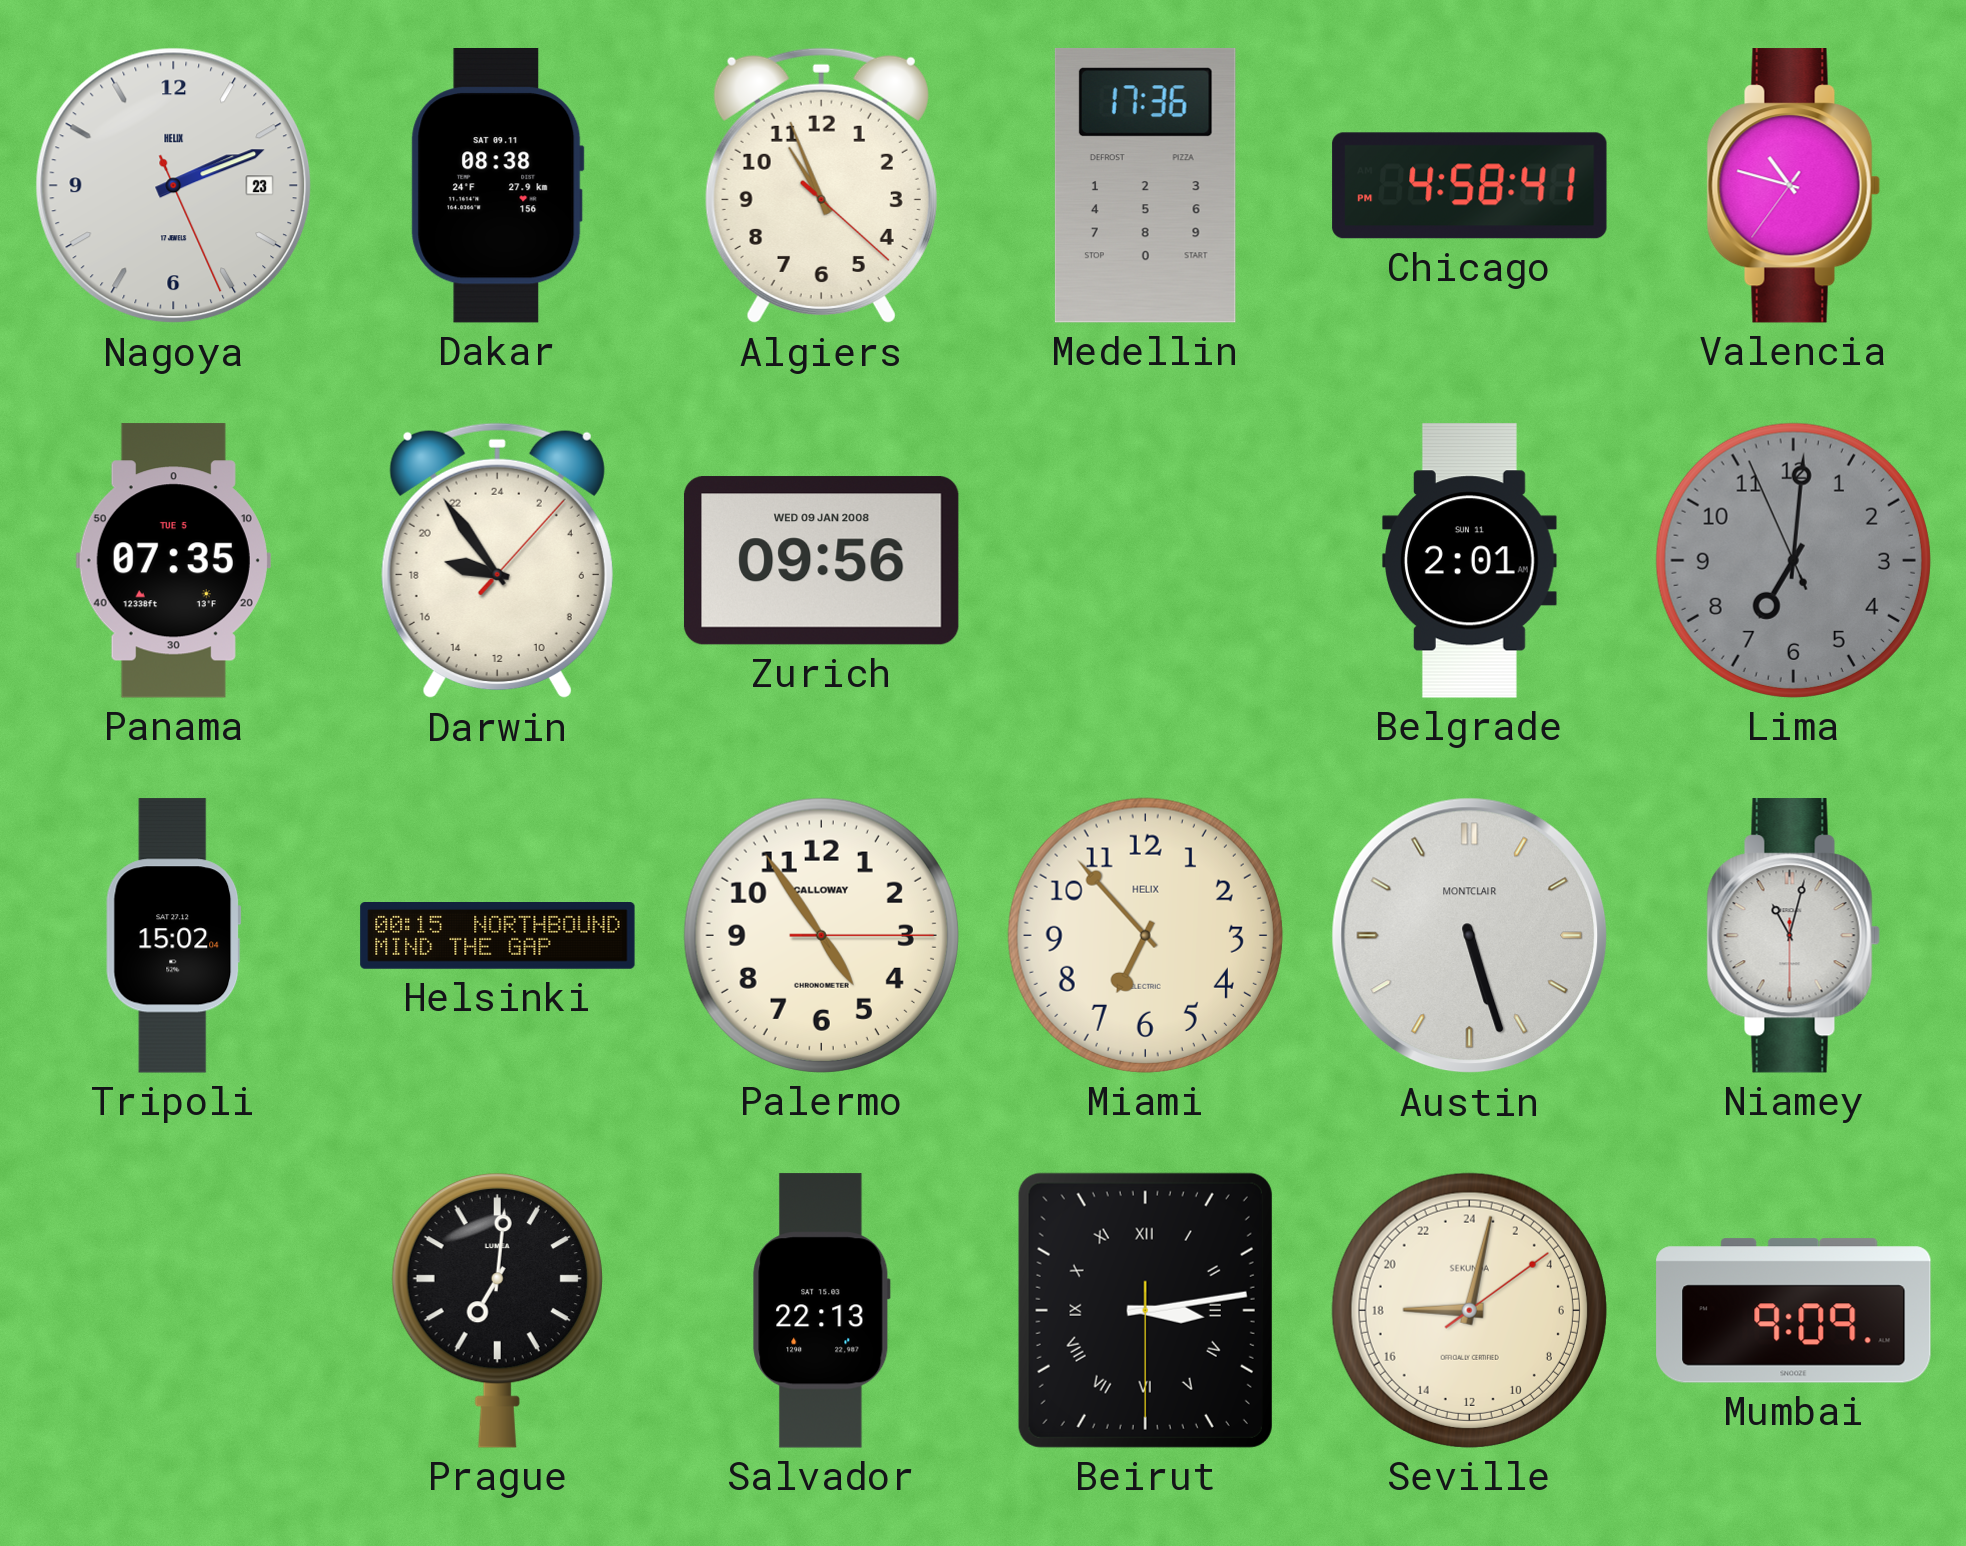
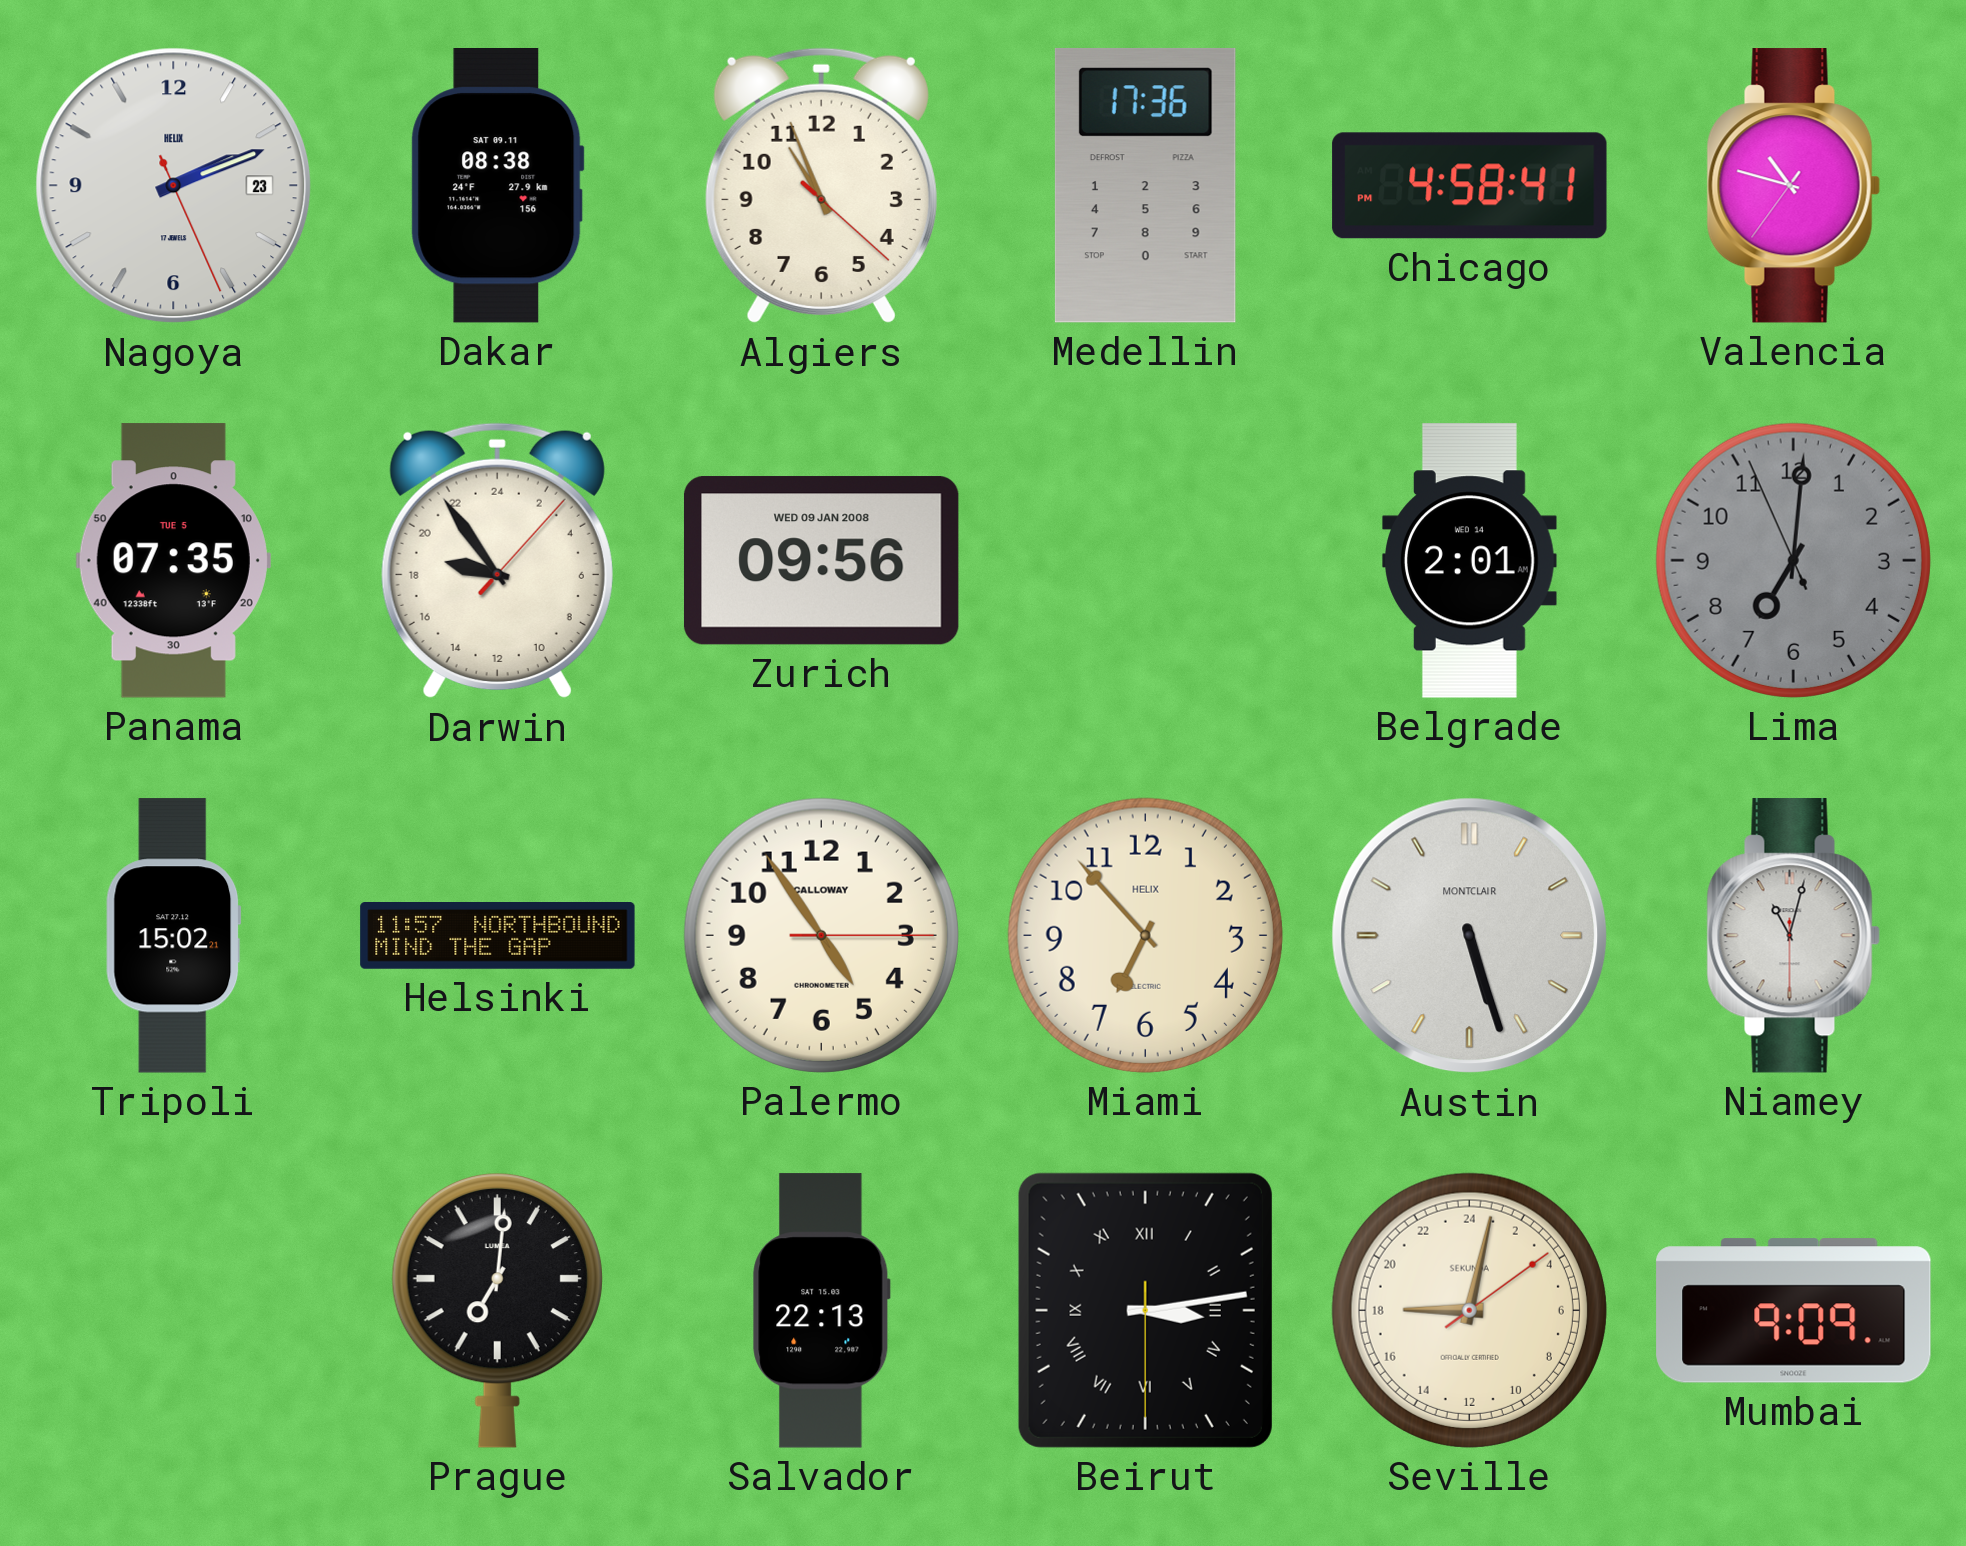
Belgrade date: SUN 11 -> WED 14
Tripoli: 15:02:04 -> 15:02:21
Helsinki: 00:15 -> 11:57
